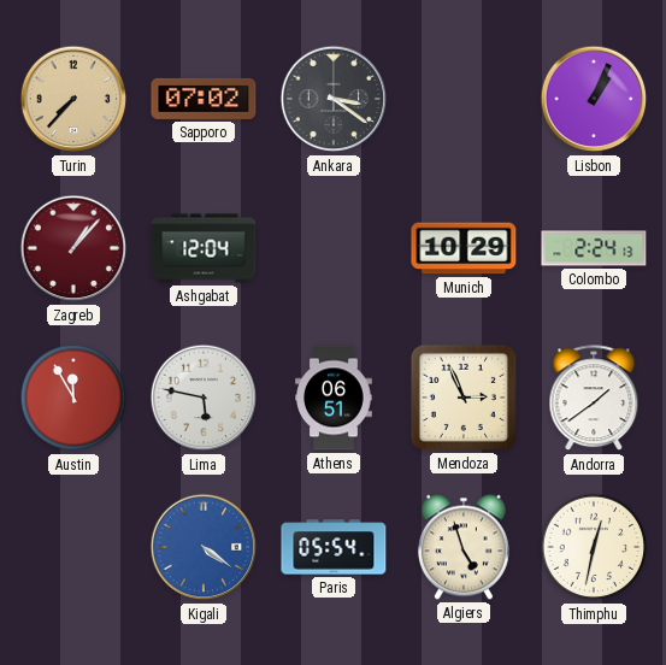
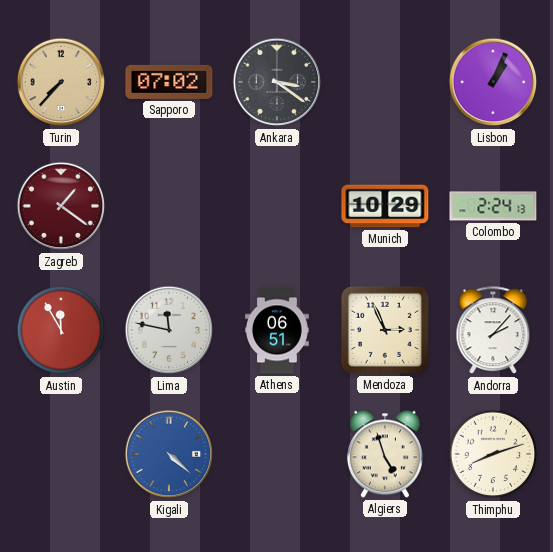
Zagreb: 1:07 -> 1:21
Ashgabat: 12:04 -> none
Lima: 5:47 -> 11:47
Andorra: 1:39 -> 2:07
Kigali: 4:21 -> 4:22
Paris: 05:54 -> none
Thimphu: 12:32 -> 8:12
